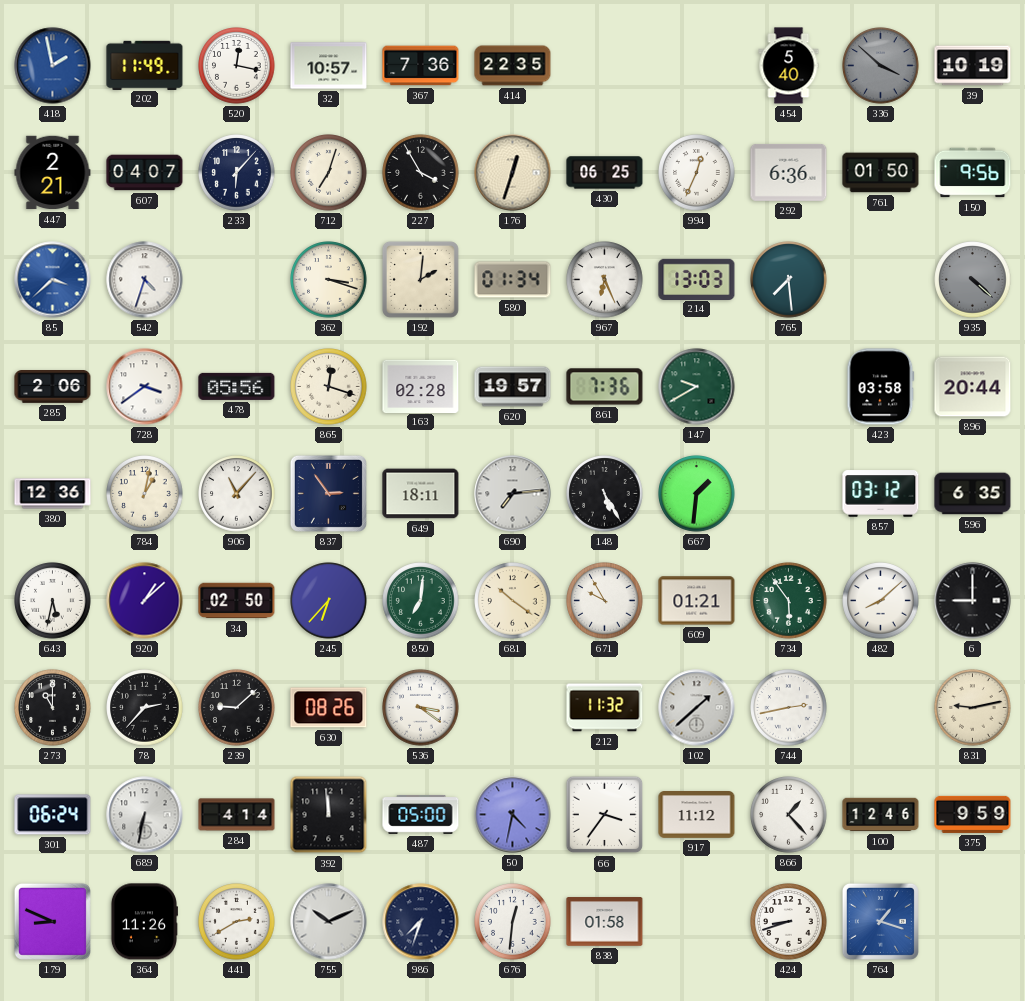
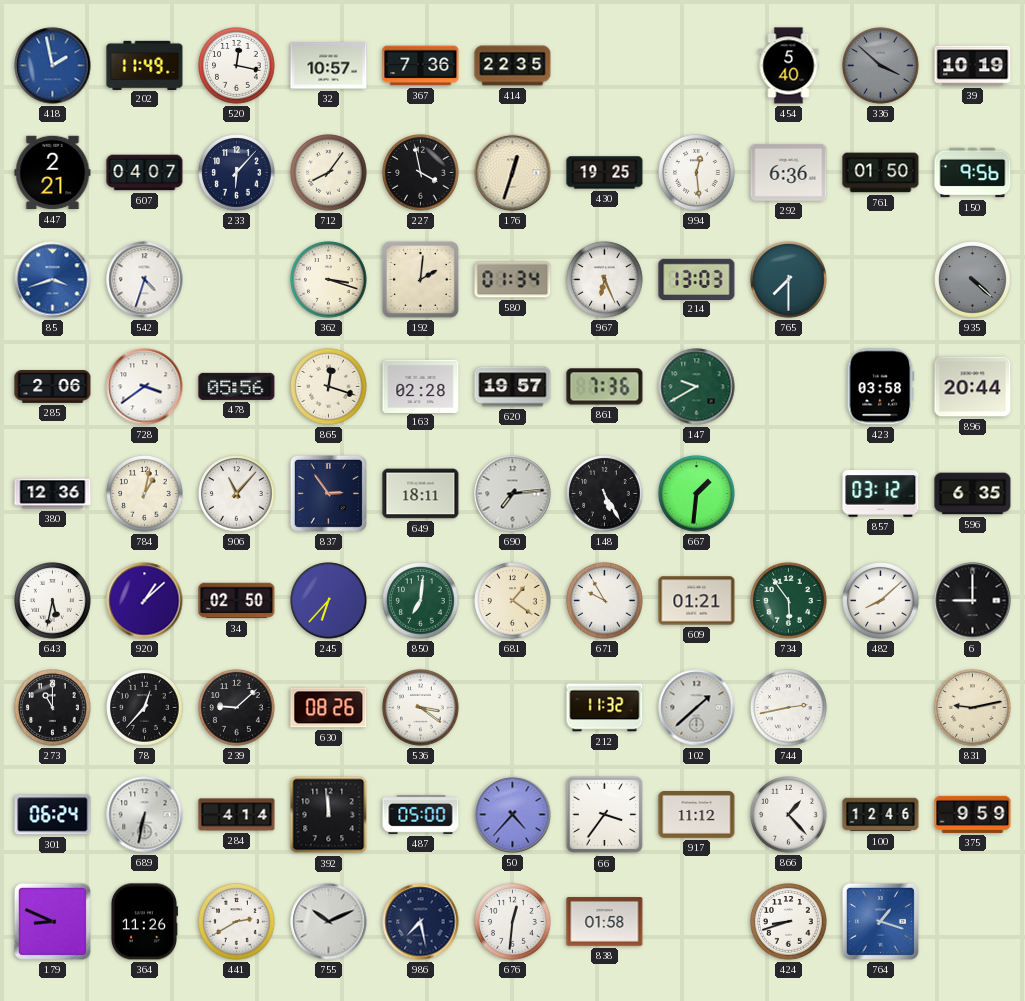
712: 7:03 -> 8:06
227: 3:55 -> 3:58
430: 06:25 -> 19:25
994: 12:34 -> 12:29
85: 3:38 -> 3:42
765: 7:29 -> 7:30
681: 10:21 -> 1:21
78: 2:37 -> 12:37
50: 4:32 -> 4:37
986: 7:33 -> 7:28
